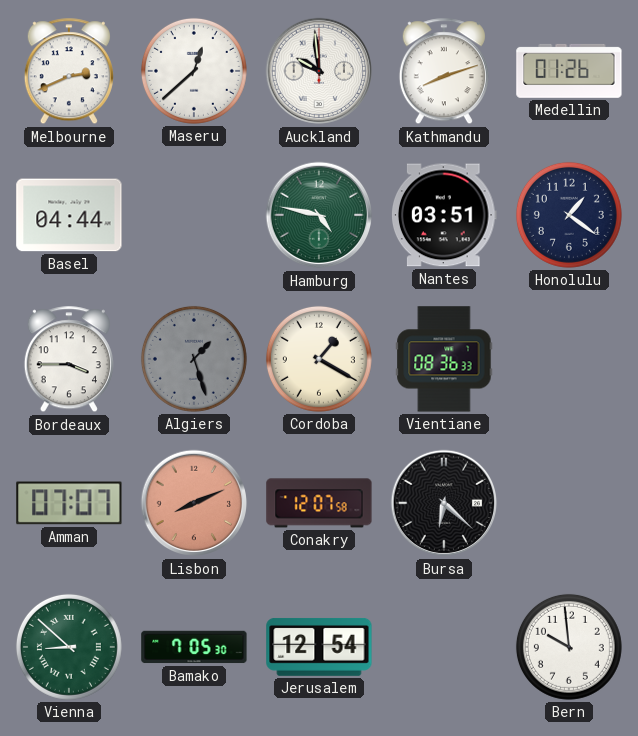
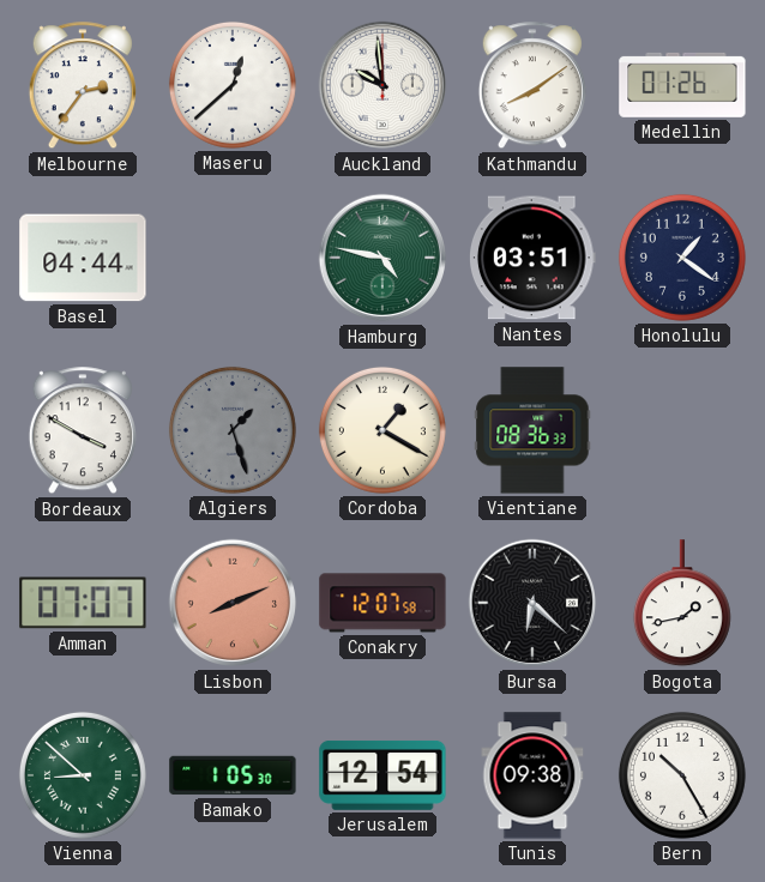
Melbourne: 2:41 -> 2:36
Kathmandu: 8:12 -> 8:09
Bordeaux: 3:45 -> 3:50
Bogota: none -> 1:43
Bamako: 7:05 -> 1:05
Tunis: none -> 09:38
Bern: 9:59 -> 10:25
